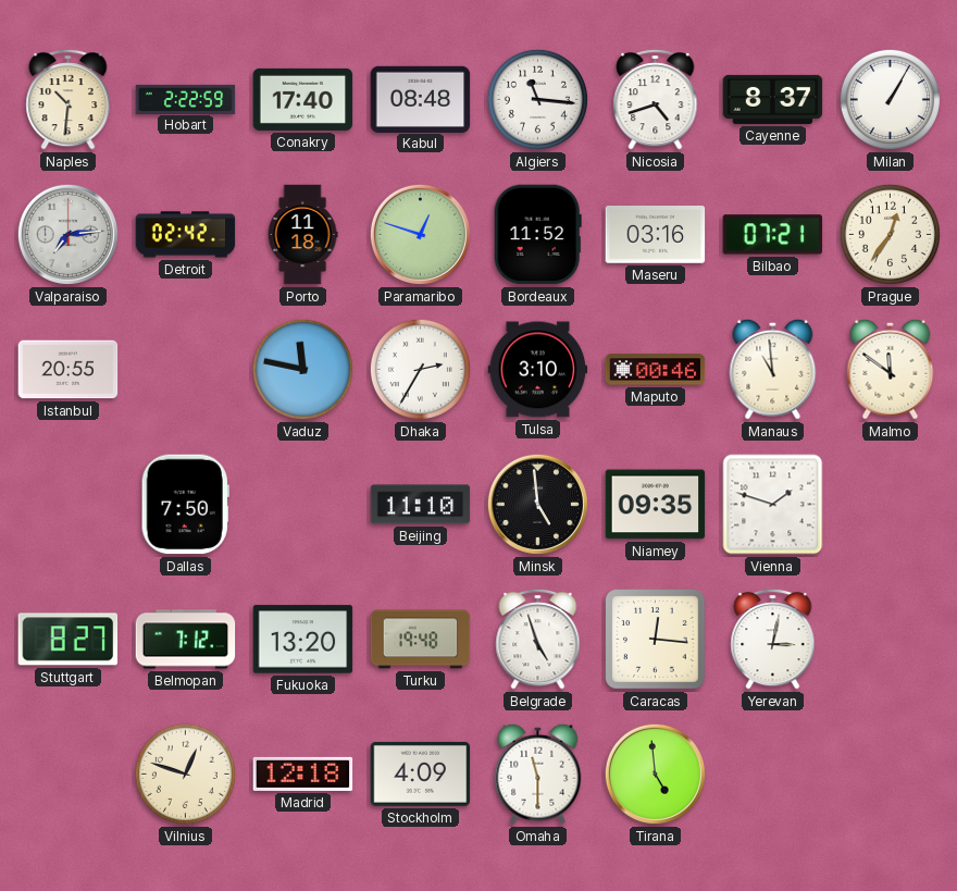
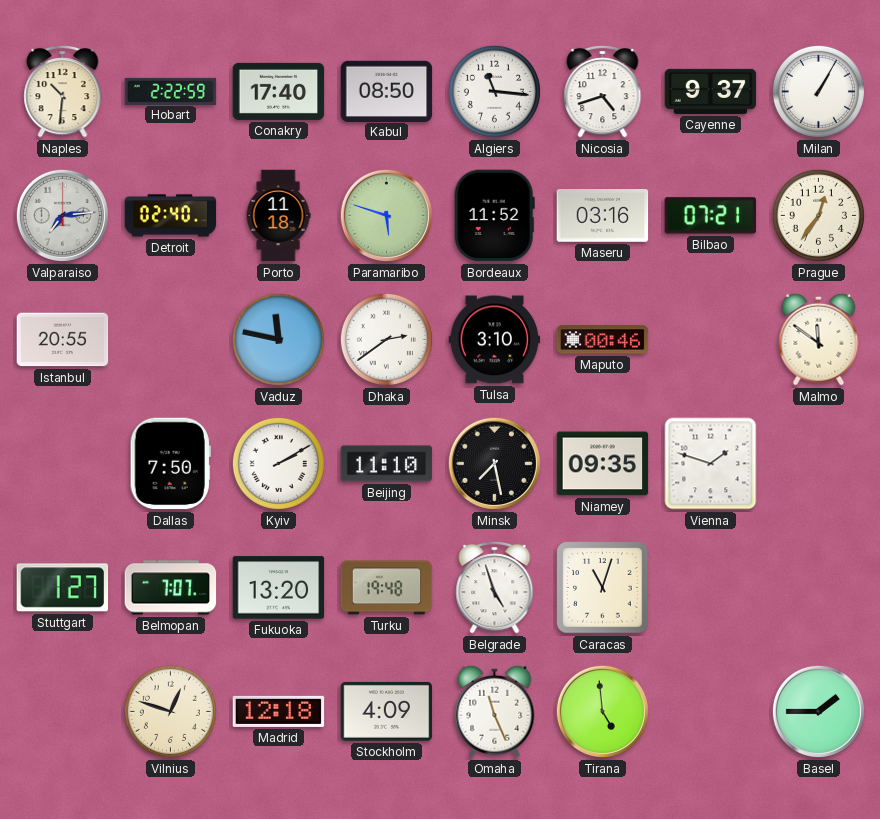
Kabul: 08:48 -> 08:50
Cayenne: 8:37 -> 9:37
Detroit: 02:42 -> 02:40
Paramaribo: 12:48 -> 5:48
Dhaka: 2:35 -> 2:39
Manaus: 10:59 -> none
Kyiv: none -> 2:10
Minsk: 4:59 -> 7:28
Stuttgart: 8:27 -> 1:27
Belmopan: 7:12 -> 7:07
Caracas: 12:16 -> 11:03
Yerevan: 3:02 -> none
Omaha: 11:30 -> 11:26
Basel: none -> 1:45
